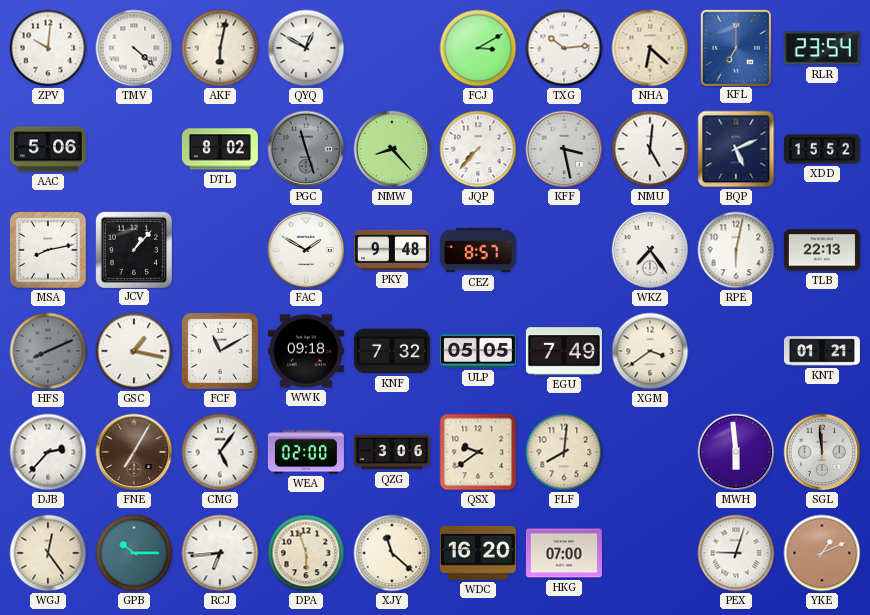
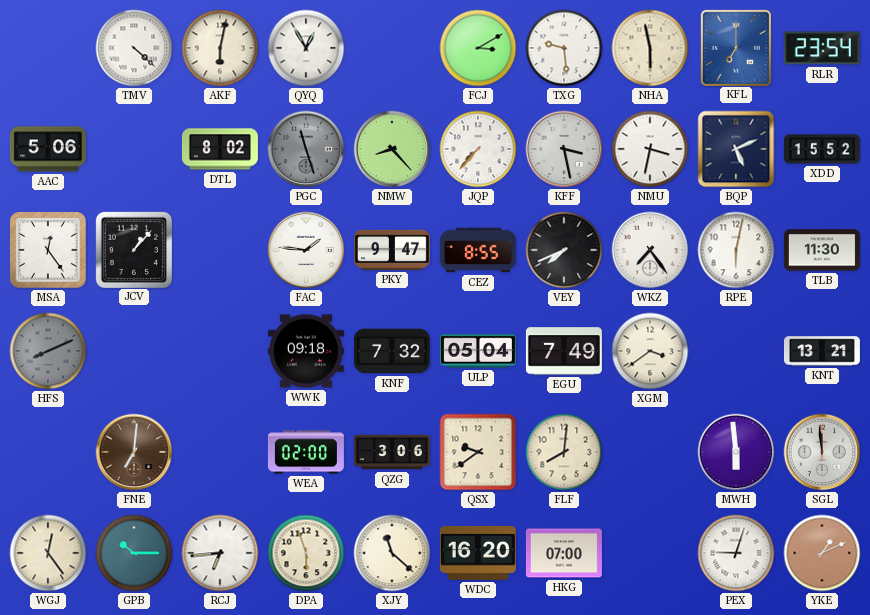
ZPV: 10:01 -> none
QYQ: 12:50 -> 12:55
TXG: 10:14 -> 9:29
NHA: 6:22 -> 5:58
NMU: 5:01 -> 3:32
MSA: 8:13 -> 12:24
FAC: 1:50 -> 1:46
PKY: 9:48 -> 9:47
CEZ: 8:57 -> 8:55
VEY: none -> 7:41
TLB: 22:13 -> 11:30
GSC: 1:17 -> none
FCF: 11:10 -> none
ULP: 05:05 -> 05:04
KNT: 01:21 -> 13:21
DJB: 2:37 -> none
FNE: 7:05 -> 7:01
CMG: 5:06 -> none
